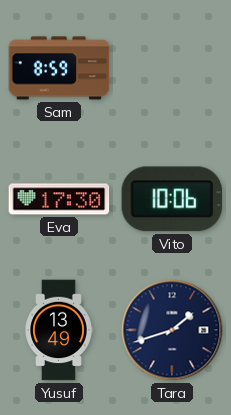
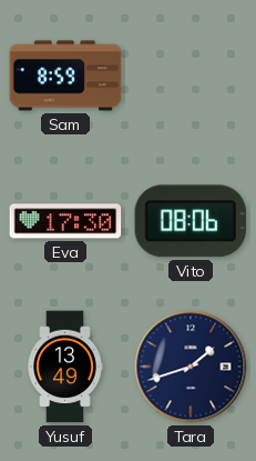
Vito: 10:06 -> 08:06
